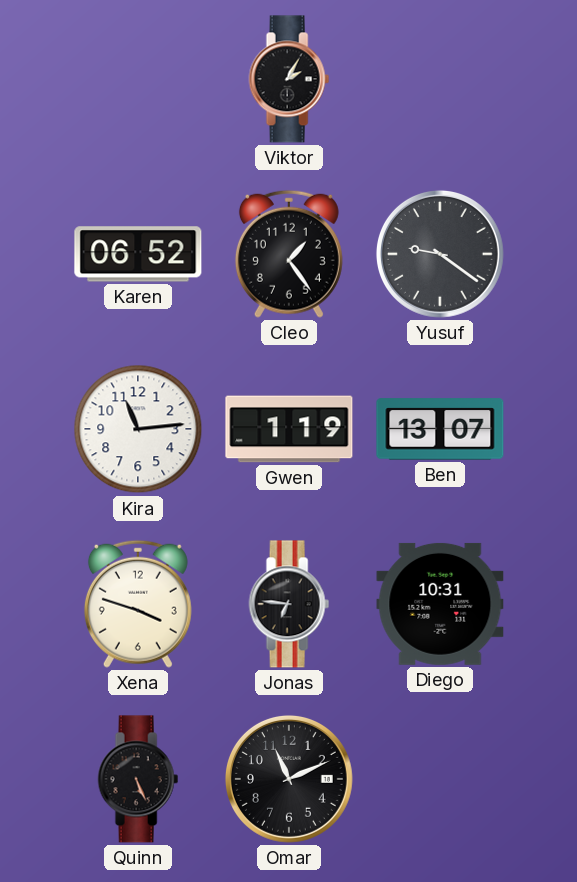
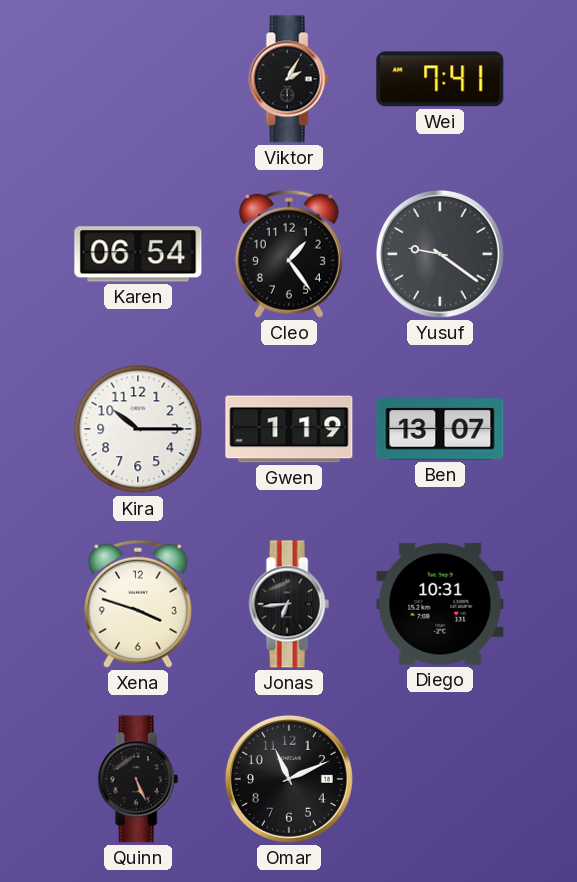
Wei: none -> 7:41
Karen: 06:52 -> 06:54
Kira: 11:14 -> 10:15
Jonas: 6:46 -> 6:44
